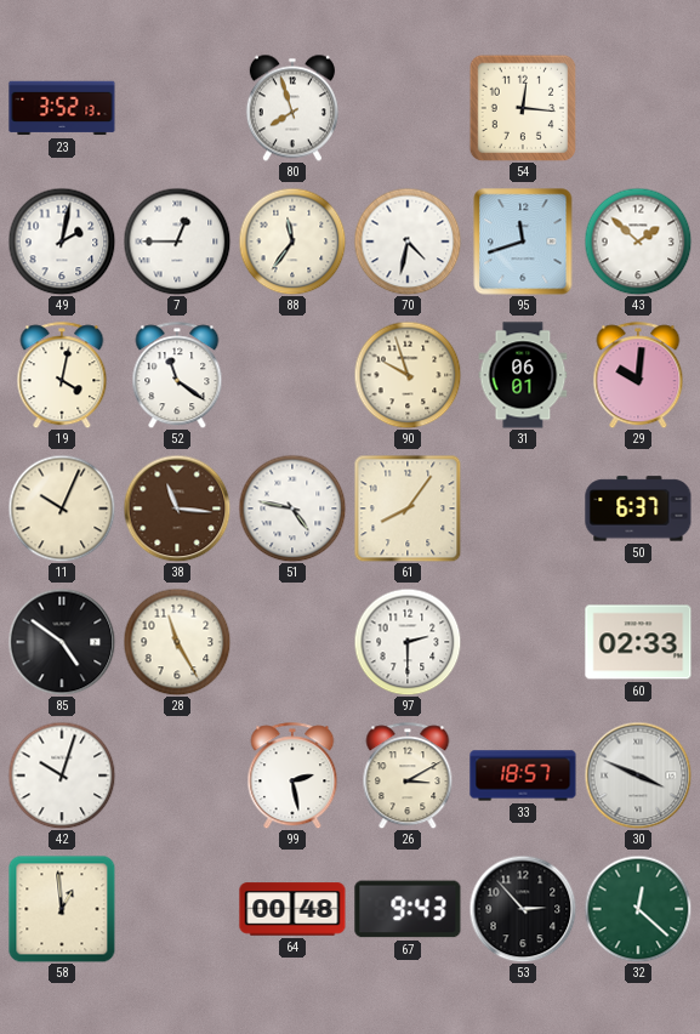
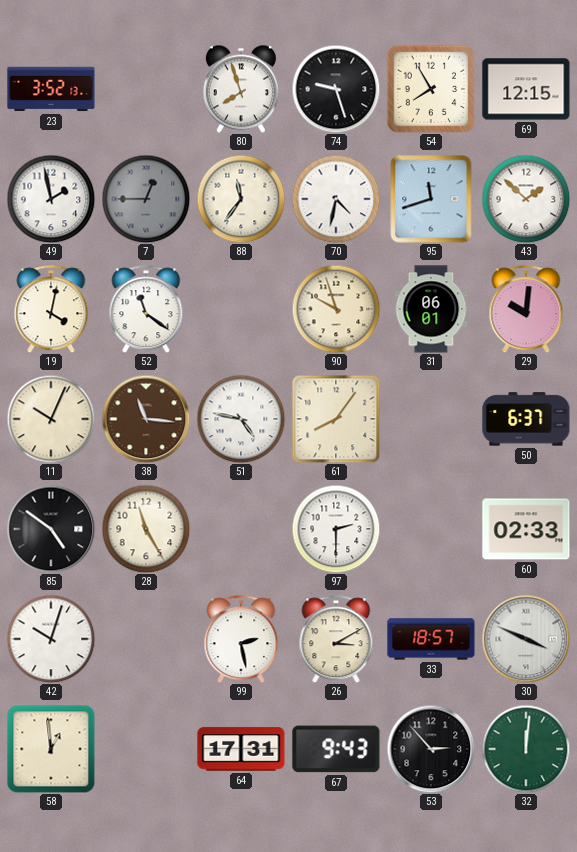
74: none -> 9:27
54: 12:16 -> 7:55
69: none -> 12:15
49: 2:02 -> 1:58
7 dial: white -> grey
64: 00:48 -> 17:31
32: 12:22 -> 12:01
